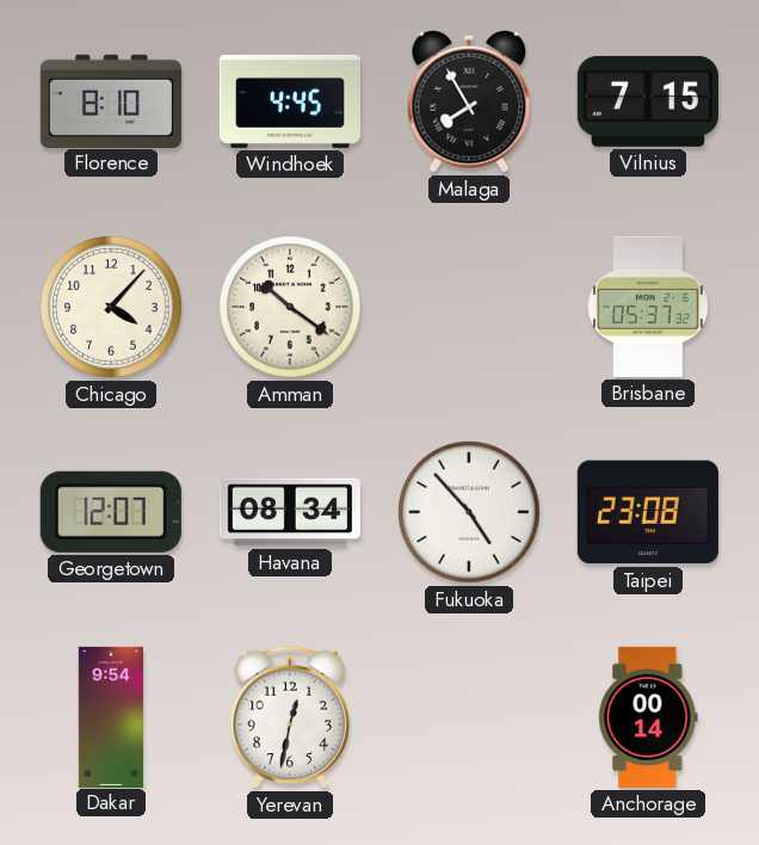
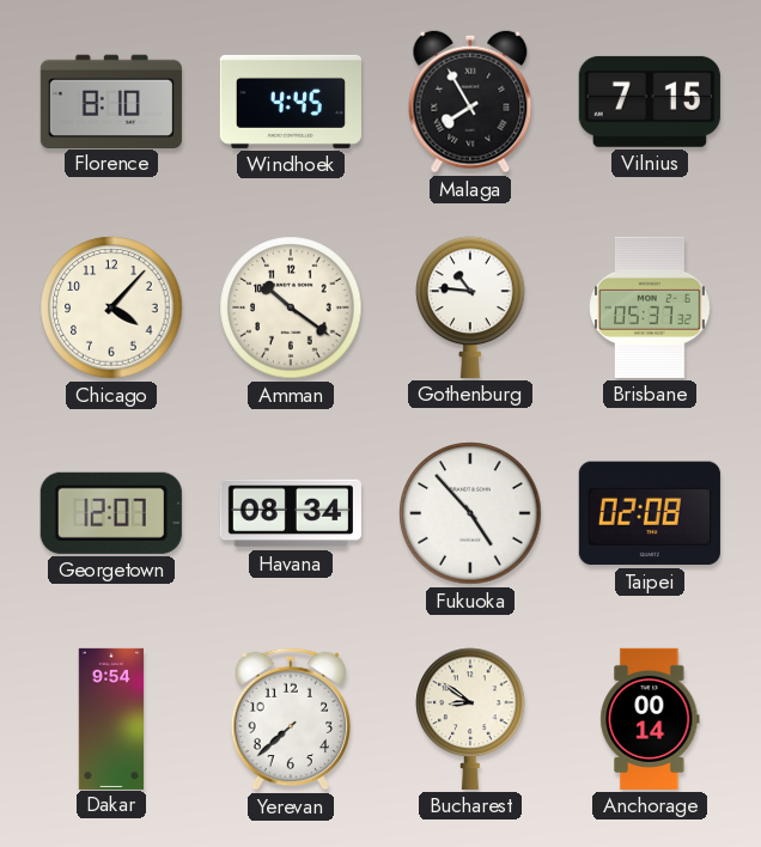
Gothenburg: none -> 10:46
Taipei: 23:08 -> 02:08
Yerevan: 12:32 -> 7:38
Bucharest: none -> 8:51
